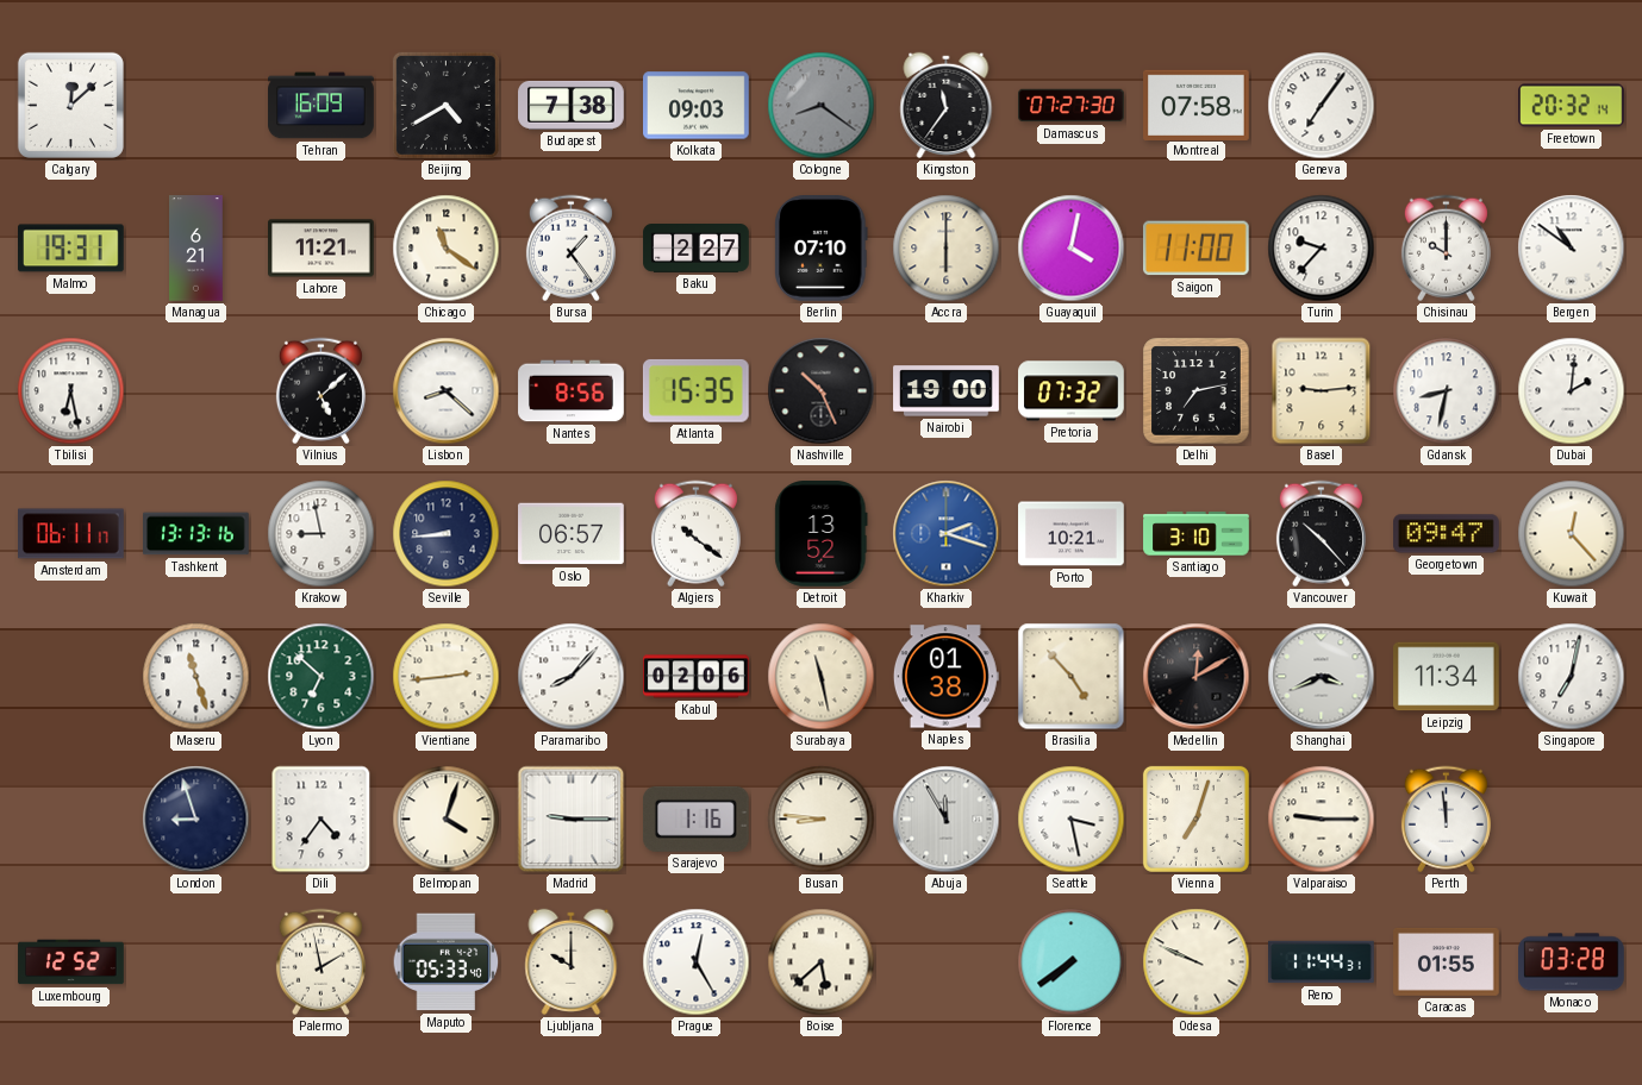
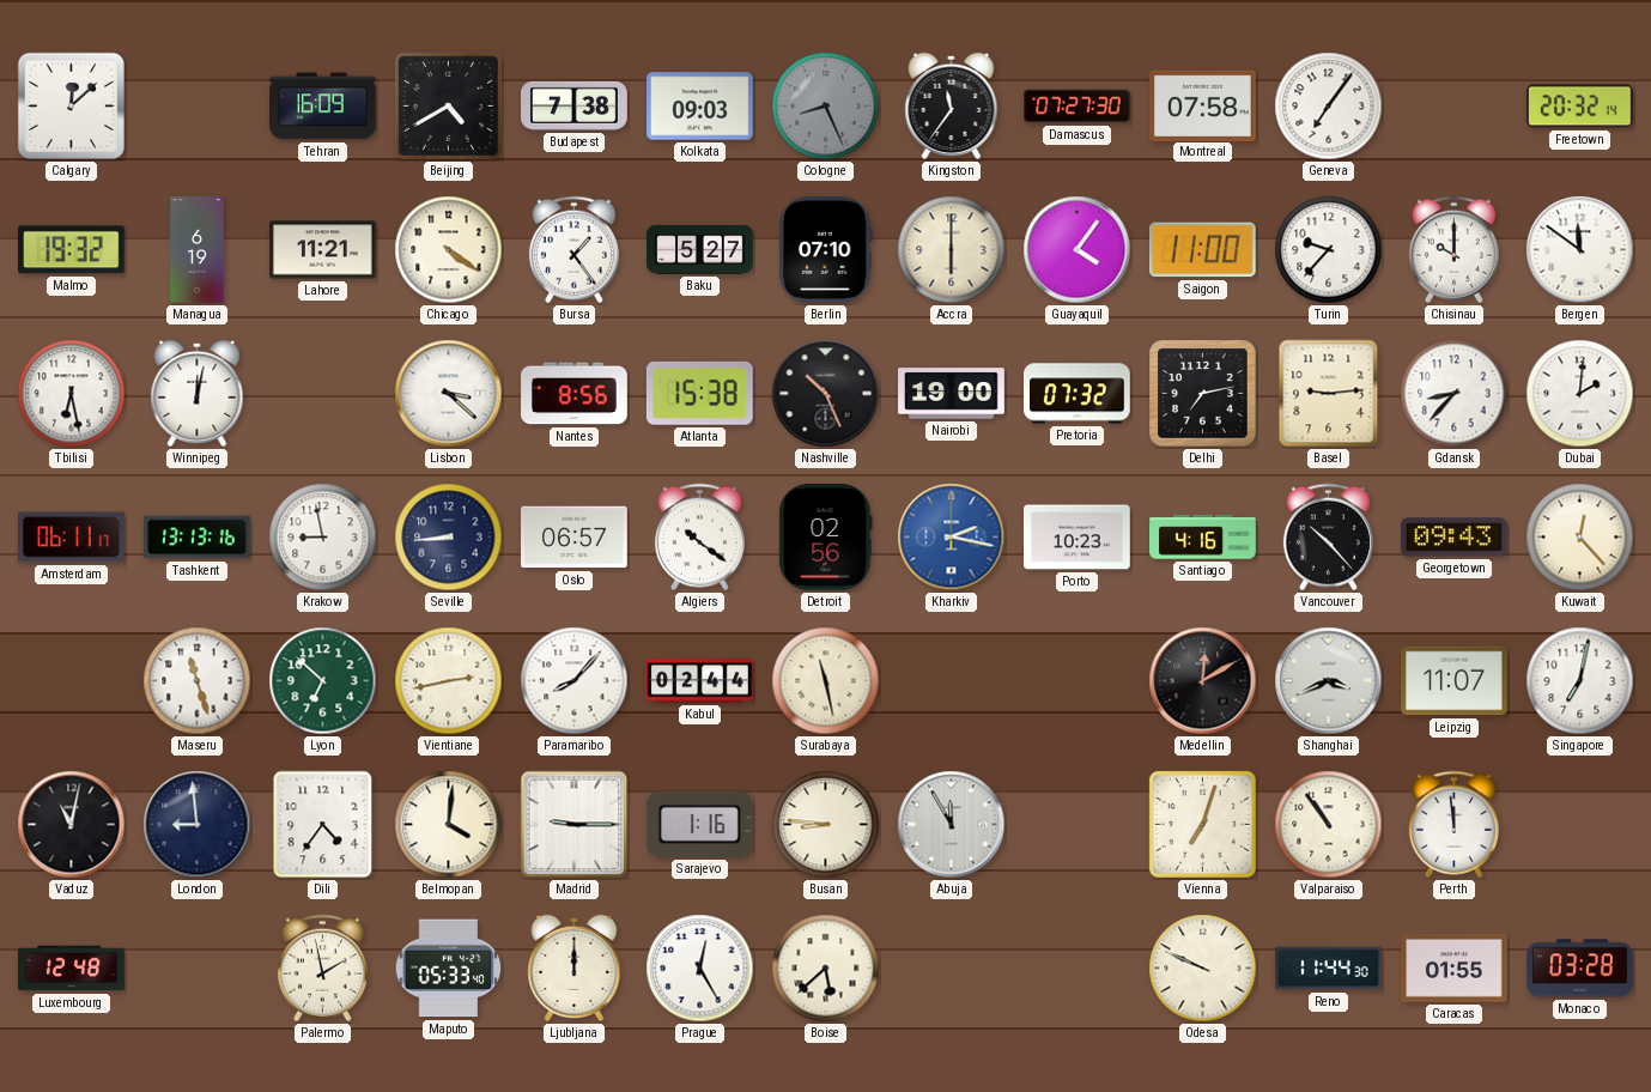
Cologne: 8:21 -> 8:26
Malmo: 19:31 -> 19:32
Managua: 6:21 -> 6:19
Chicago: 11:21 -> 4:21
Baku: 2:27 -> 5:27
Guayaquil: 4:02 -> 4:06
Bergen: 10:51 -> 11:51
Winnipeg: none -> 12:02
Vilnius: 5:08 -> none
Lisbon: 8:22 -> 3:22
Atlanta: 15:35 -> 15:38
Gdansk: 8:32 -> 8:37
Detroit: 13:52 -> 02:56
Kharkiv: 2:18 -> 2:17
Porto: 10:21 -> 10:23
Santiago: 3:10 -> 4:16
Georgetown: 09:47 -> 09:43
Vientiane: 2:44 -> 2:43
Kabul: 02:06 -> 02:44
Naples: 01:38 -> none
Brasilia: 4:53 -> none
Leipzig: 11:34 -> 11:07
Vaduz: none -> 11:02
London: 8:57 -> 8:59
Belmopan: 4:03 -> 4:01
Seattle: 3:28 -> none
Valparaiso: 9:15 -> 10:54
Luxembourg: 12:52 -> 12:48
Ljubljana: 10:00 -> 12:00
Florence: 7:39 -> none
Reno: 11:44:31 -> 11:44:30
